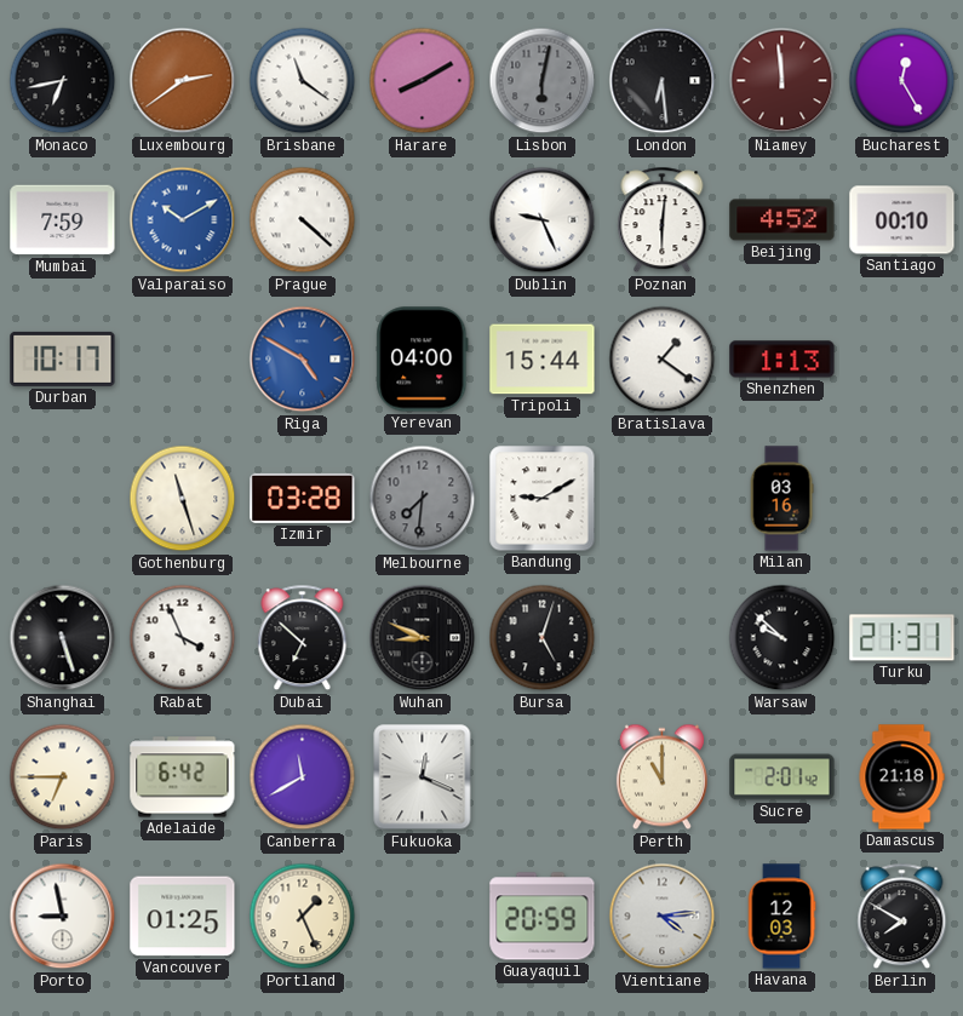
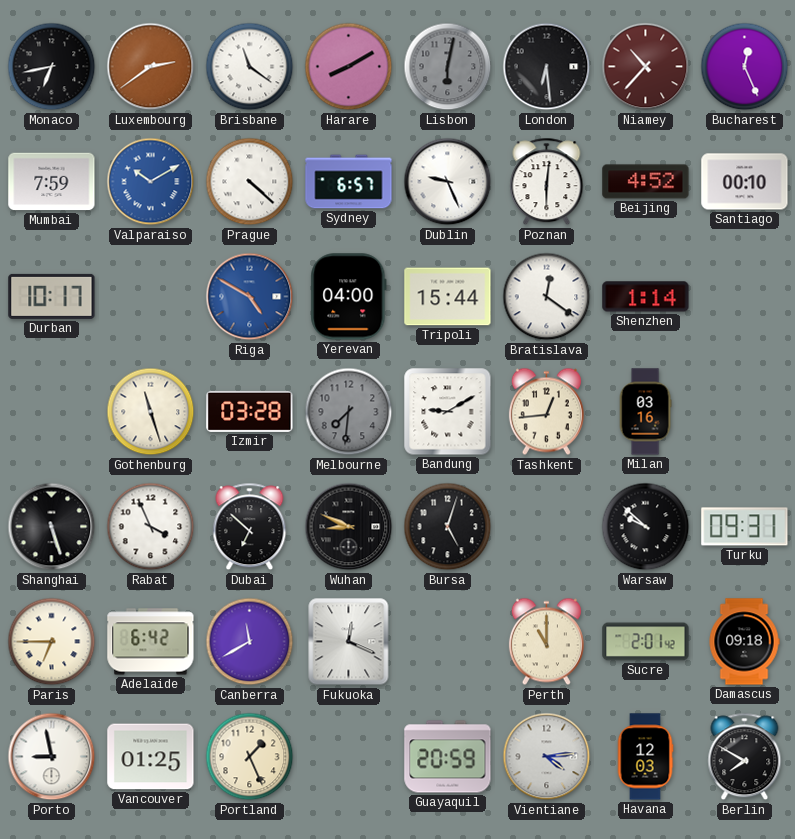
Niamey: 11:59 -> 10:37
Bucharest: 12:25 -> 12:26
Sydney: none -> 6:57
Bratislava: 1:21 -> 12:21
Shenzhen: 1:13 -> 1:14
Tashkent: none -> 12:44
Turku: 21:31 -> 09:31
Damascus: 21:18 -> 09:18
